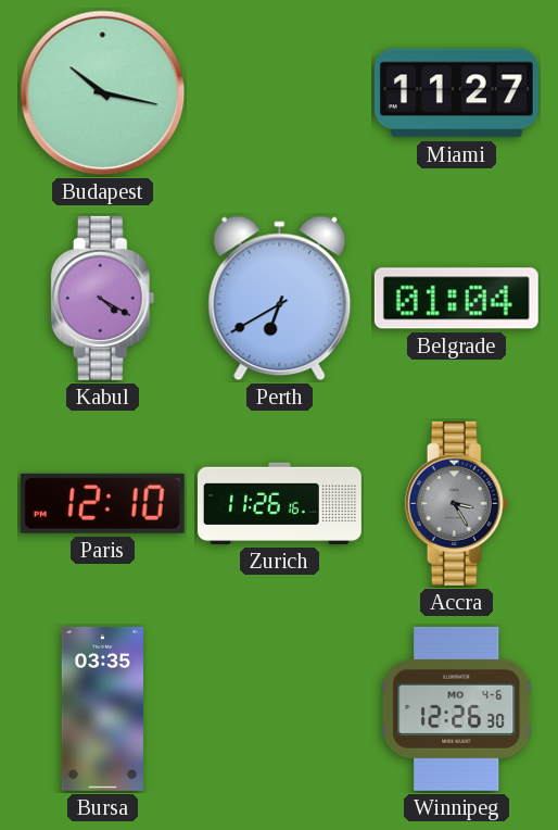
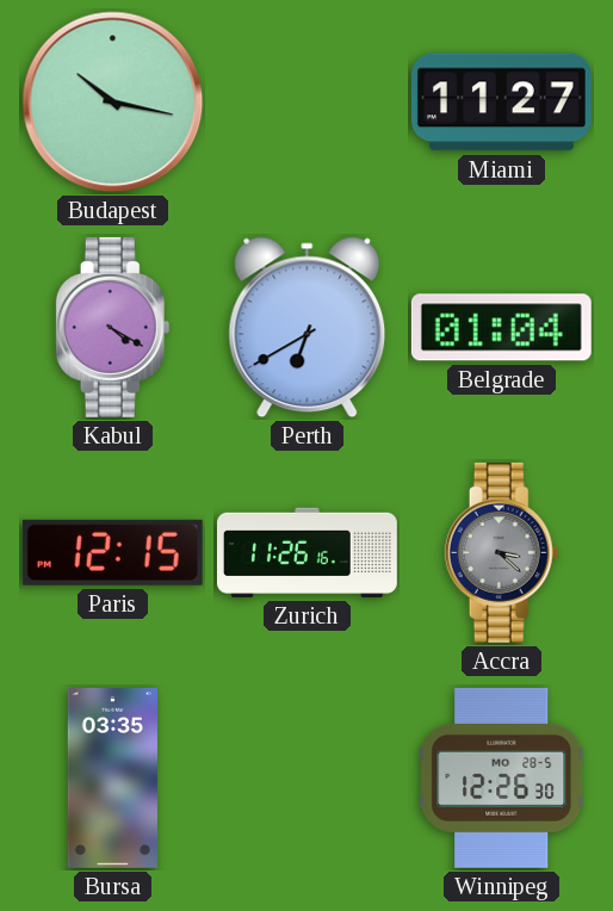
Paris: 12:10 -> 12:15
Accra: 3:25 -> 3:22
Winnipeg date: MO 4-6 -> MO 28-5
